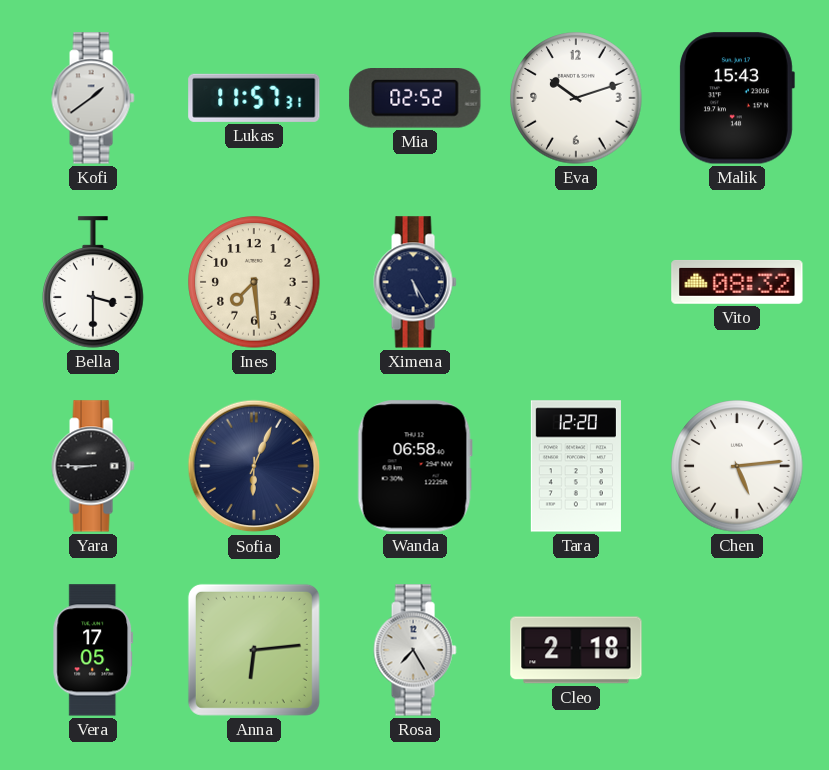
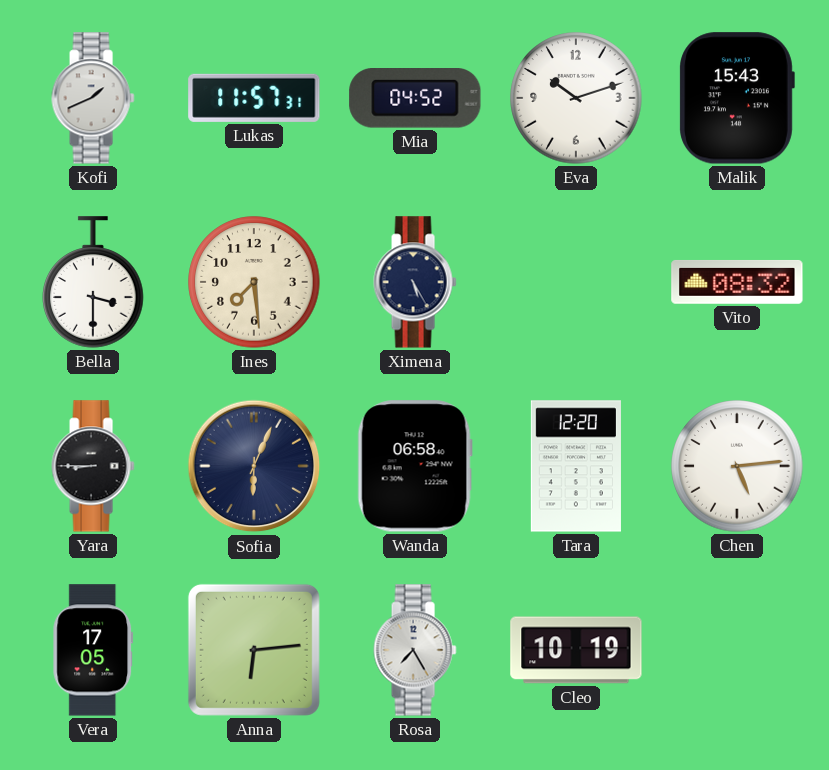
Kofi: 1:39 -> 1:41
Mia: 02:52 -> 04:52
Cleo: 2:18 -> 10:19
